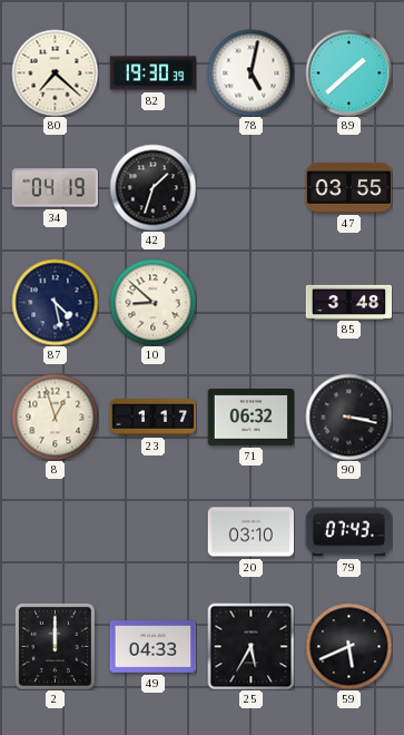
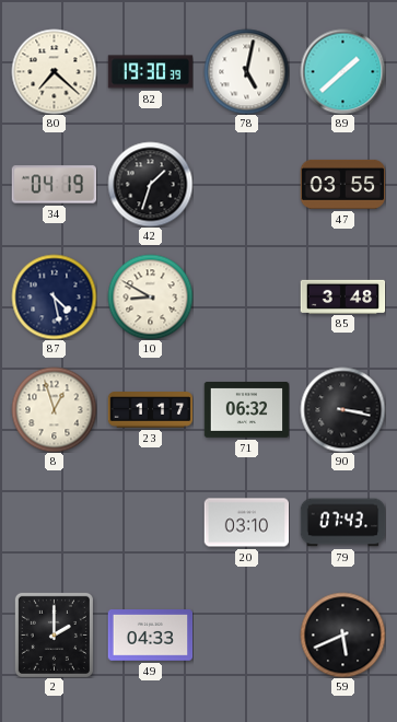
10: 8:52 -> 8:50
2: 12:00 -> 2:00
25: 5:35 -> none
